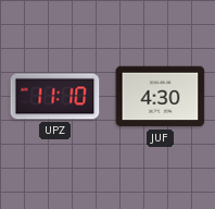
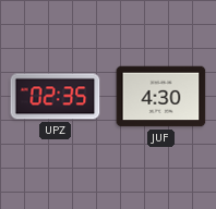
UPZ: 11:10 -> 02:35
